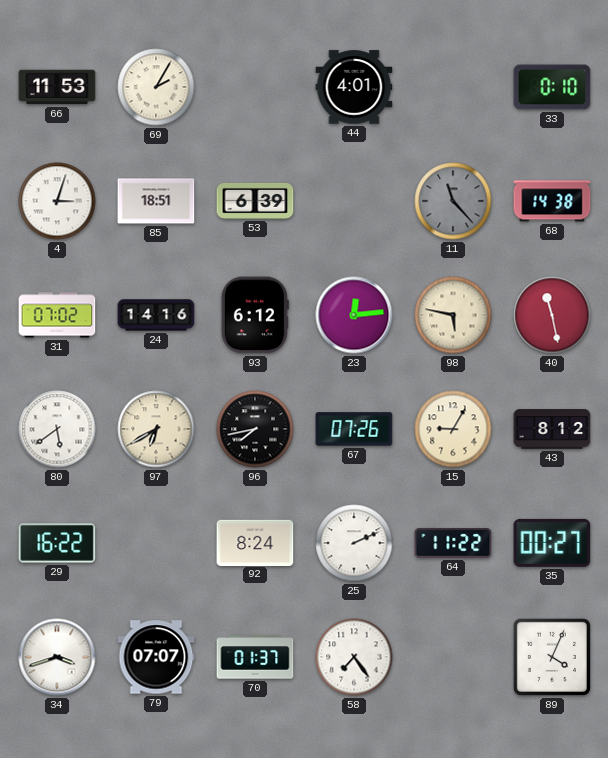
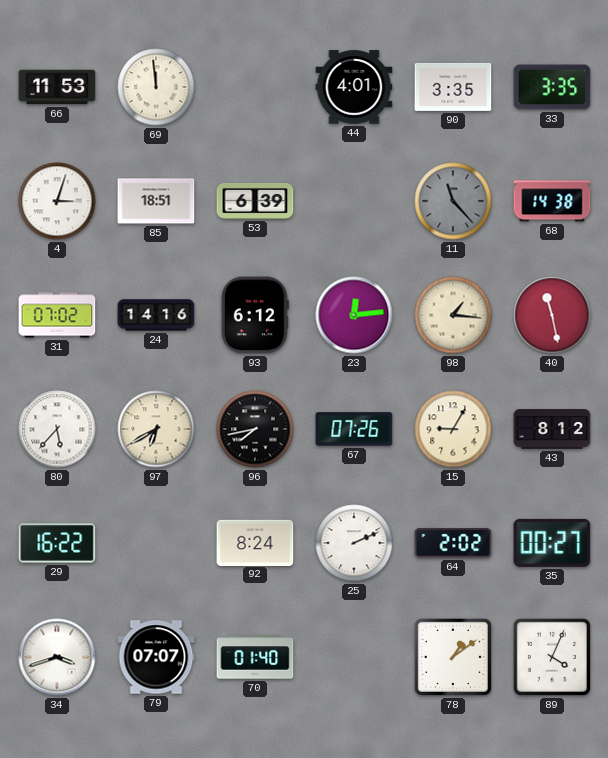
69: 2:05 -> 11:59
90: none -> 3:35
33: 0:10 -> 3:35
98: 5:47 -> 1:16
80: 5:39 -> 5:37
64: 11:22 -> 2:02
70: 01:37 -> 01:40
58: 7:24 -> none
78: none -> 1:09
